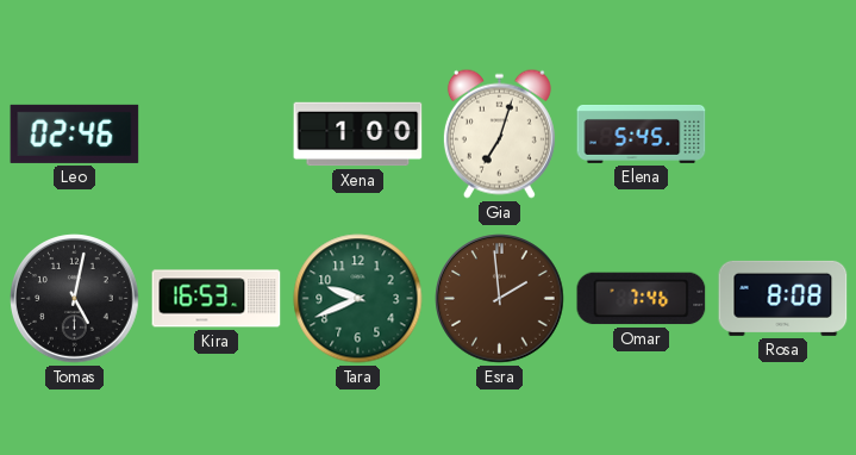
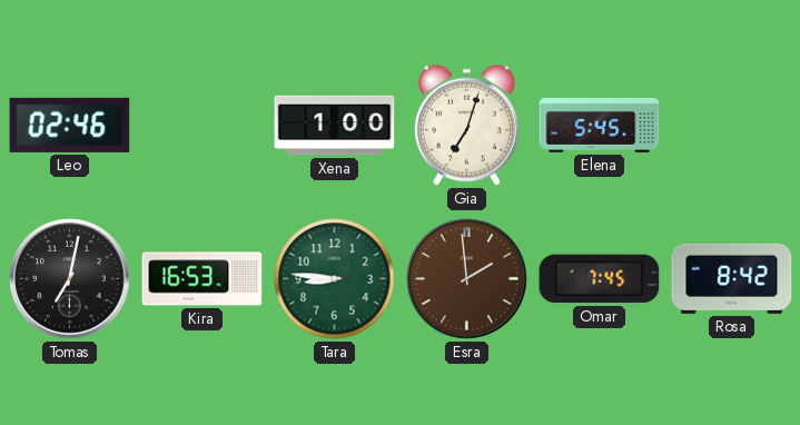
Tomas: 5:02 -> 7:02
Tara: 9:41 -> 8:46
Omar: 7:46 -> 7:45
Rosa: 8:08 -> 8:42
